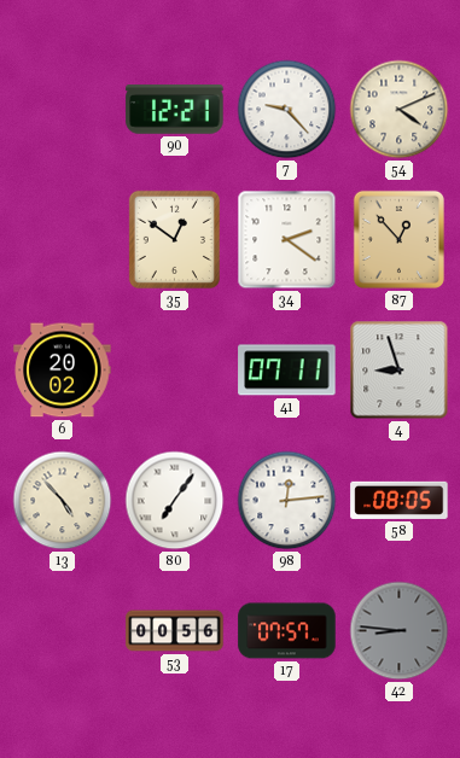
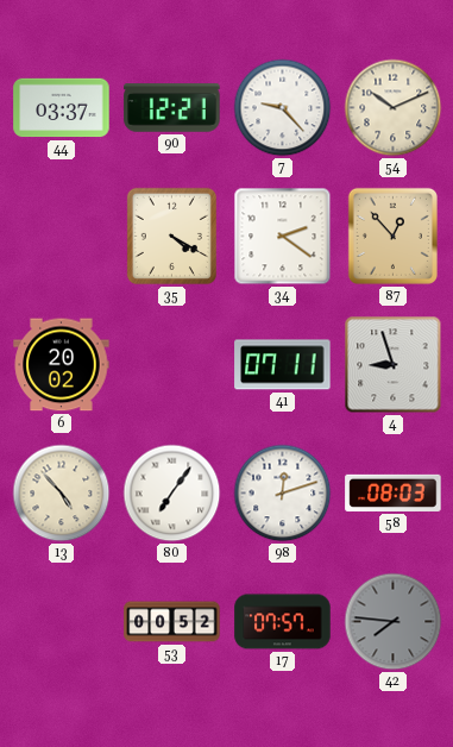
44: none -> 03:37
54: 4:11 -> 10:11
35: 12:51 -> 4:20
98: 12:14 -> 12:12
58: 08:05 -> 08:03
53: 00:56 -> 00:52
42: 8:46 -> 7:46
